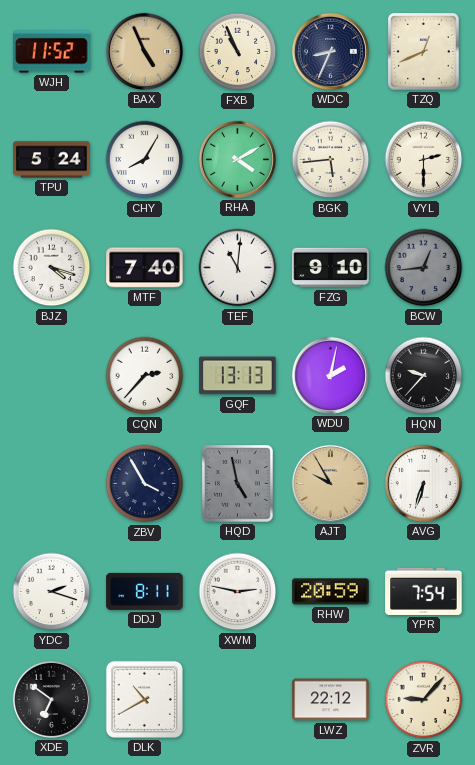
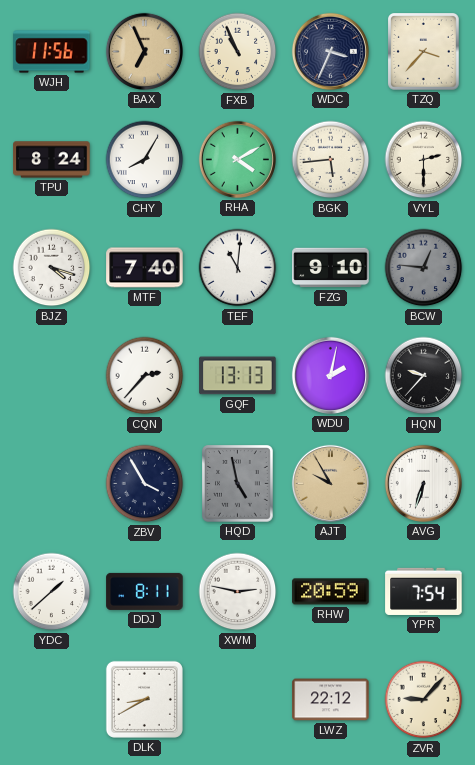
WJH: 11:52 -> 11:56
BAX: 4:56 -> 6:56
WDC: 8:34 -> 3:34
TZQ: 12:41 -> 3:37
TPU: 5:24 -> 8:24
BCW: 12:44 -> 12:46
YDC: 2:18 -> 1:38
XDE: 6:51 -> none
DLK: 10:40 -> 8:40
